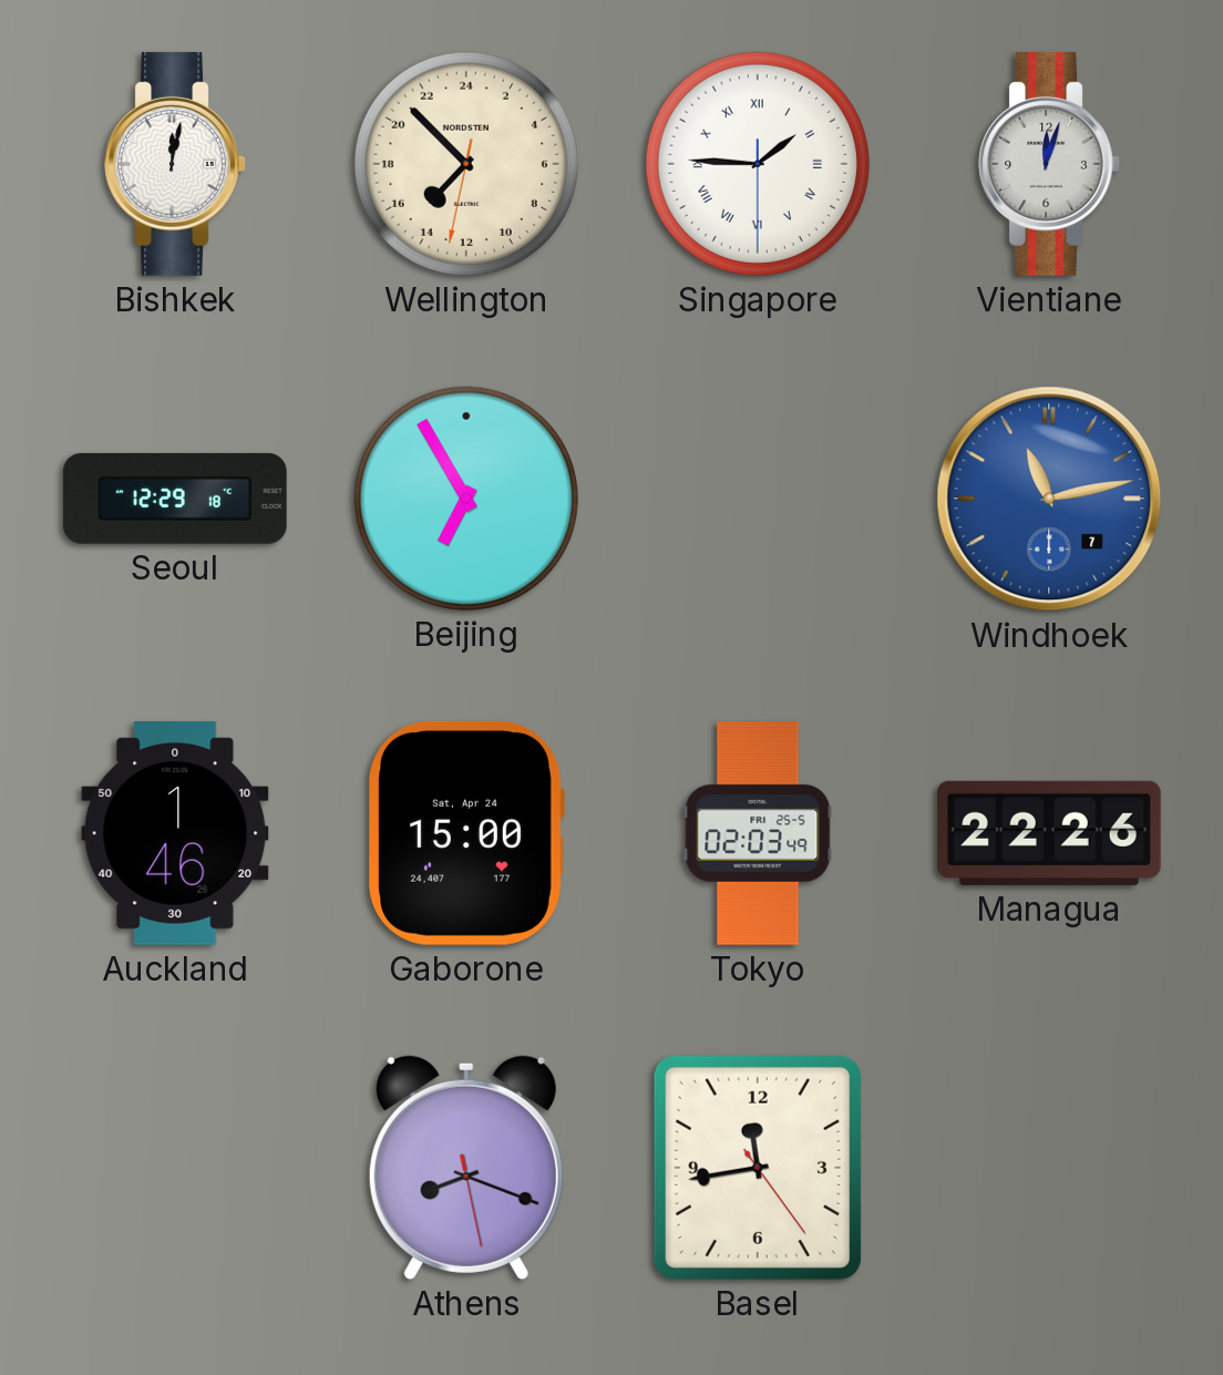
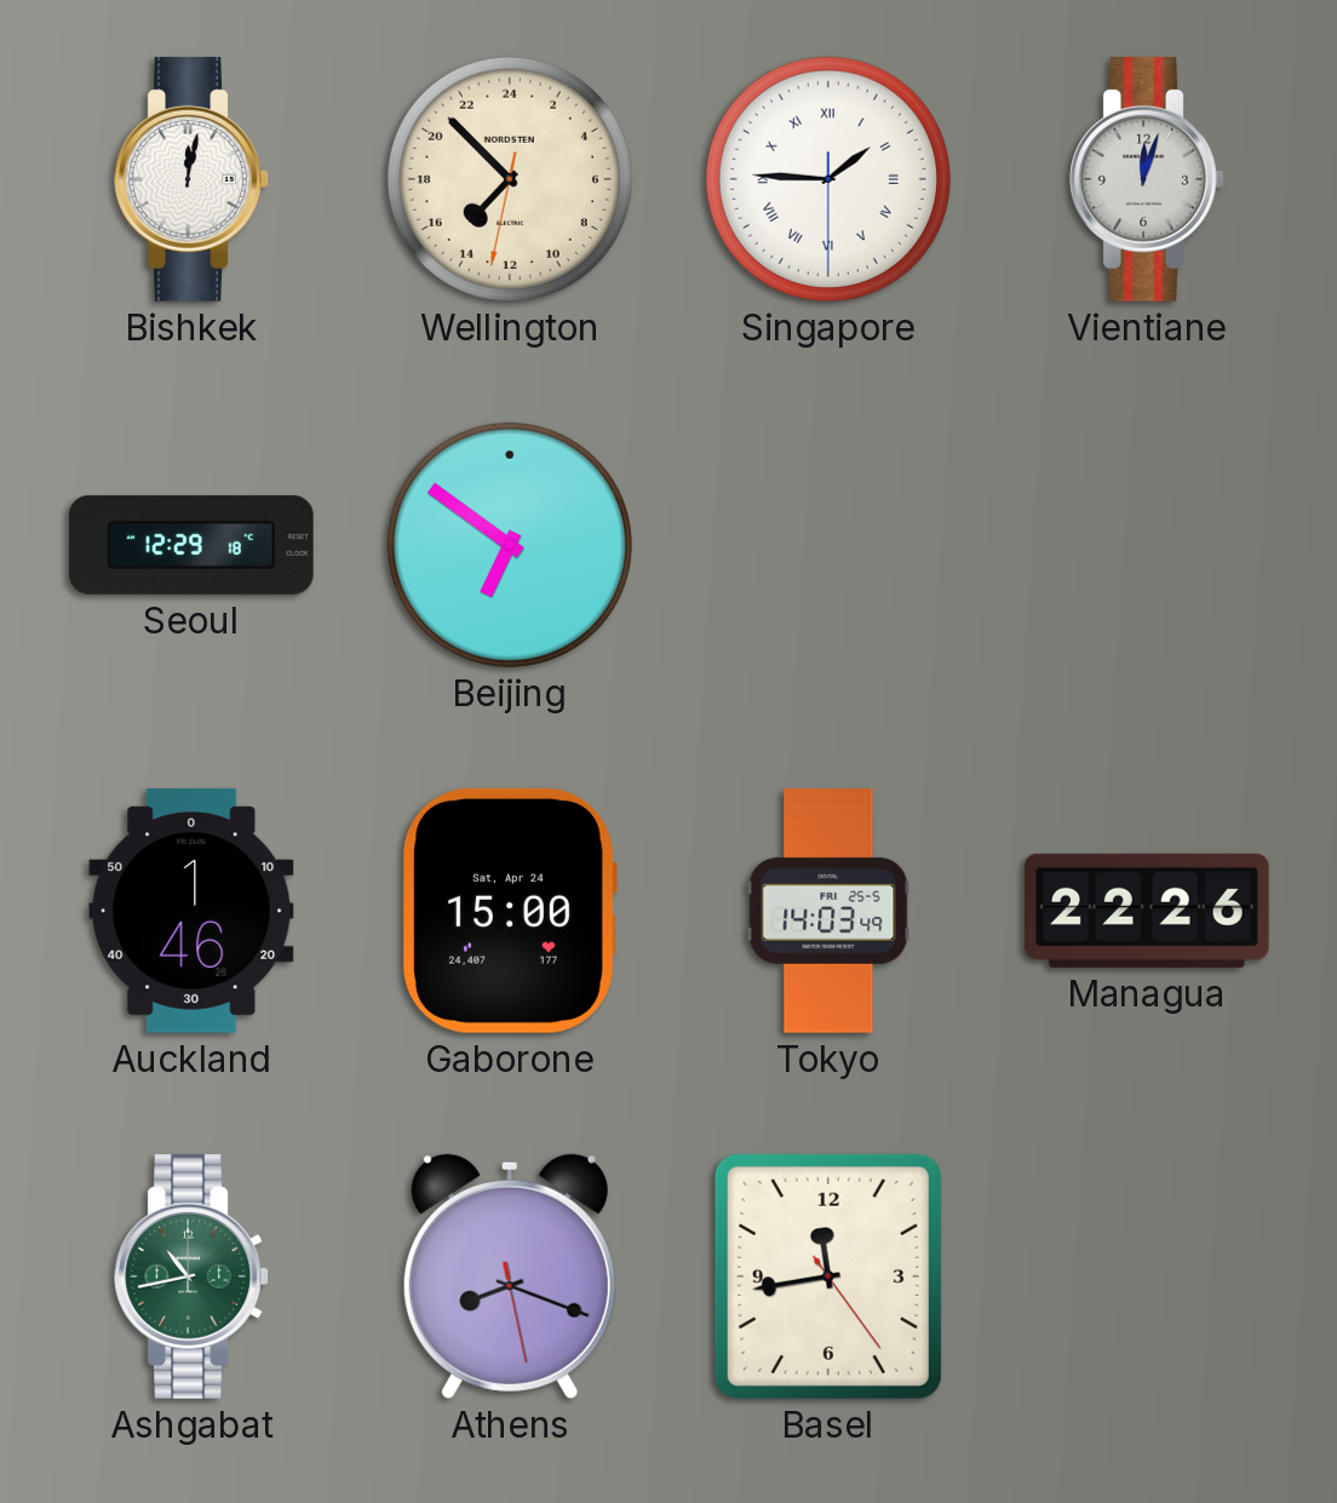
Beijing: 6:55 -> 6:51
Windhoek: 11:13 -> none
Tokyo: 02:03 -> 14:03
Ashgabat: none -> 10:43
